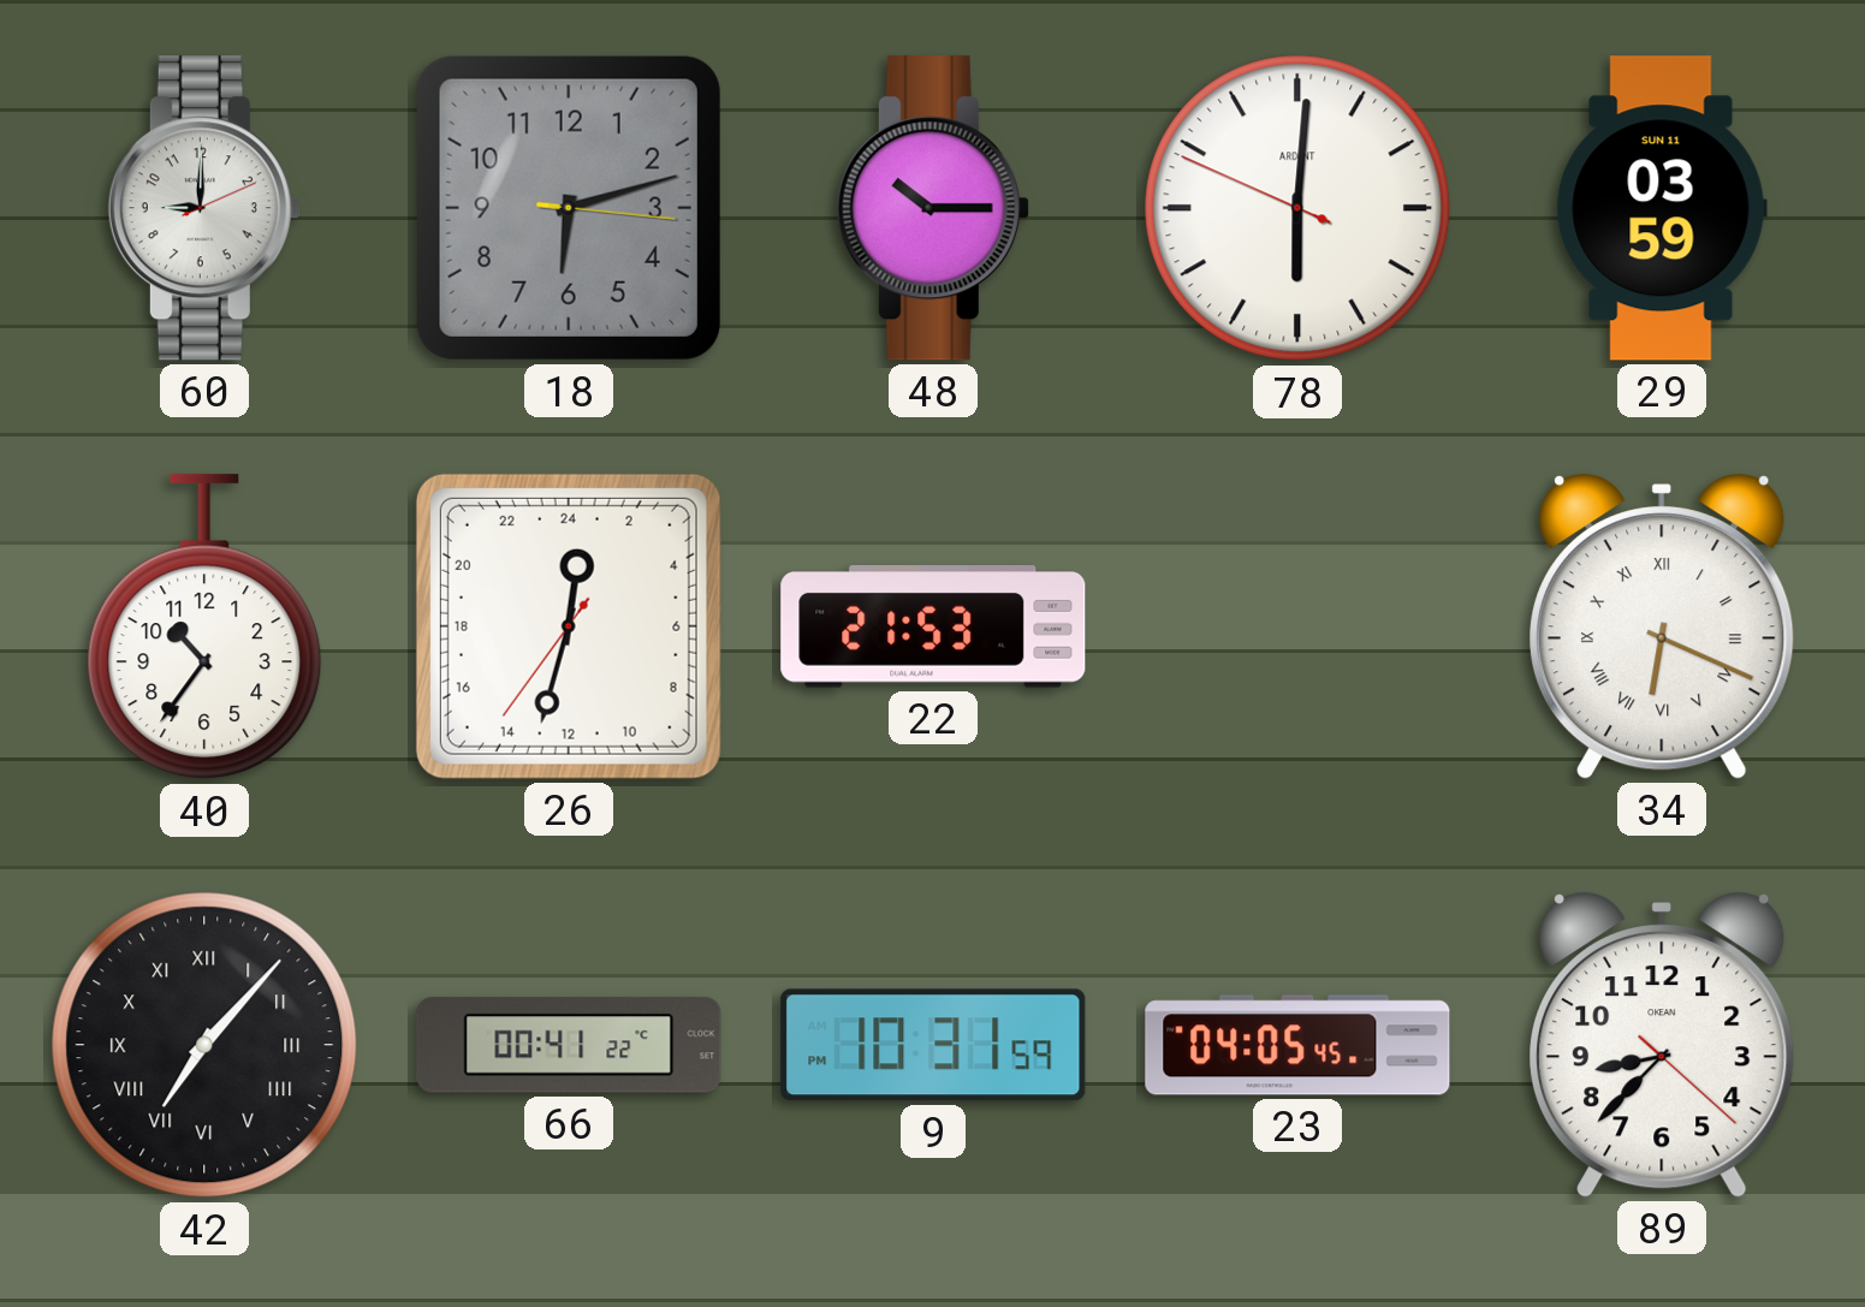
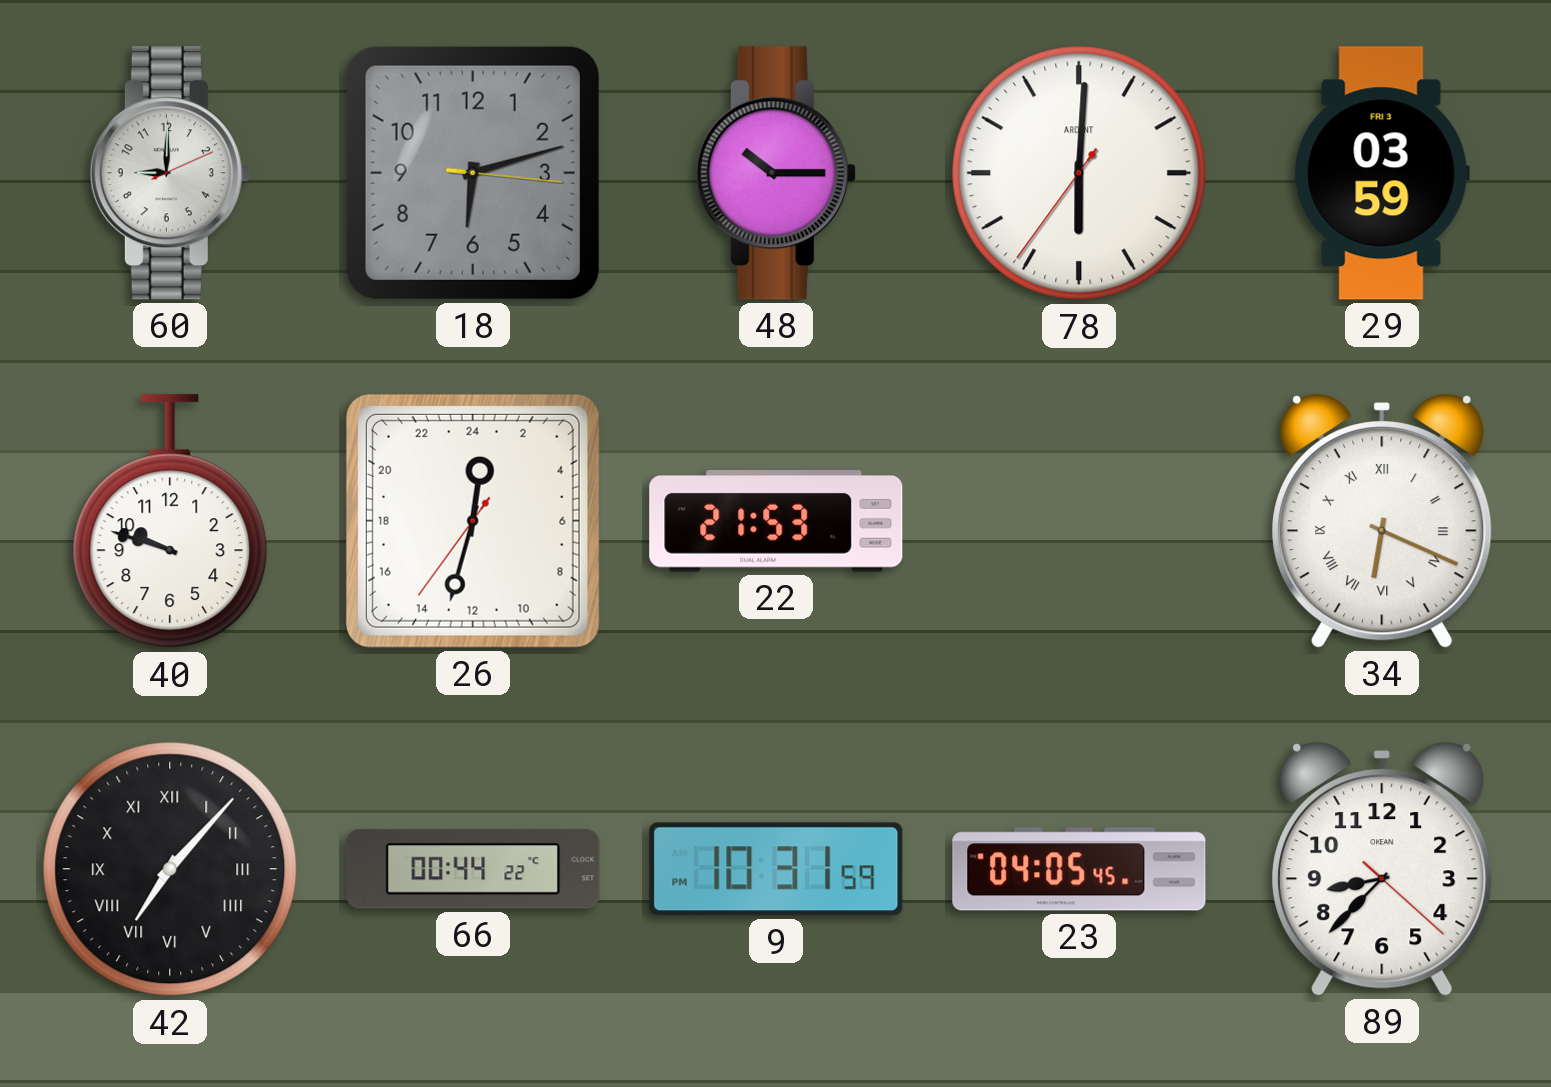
78: 6:00:49 -> 6:00:36
29 date: SUN 11 -> FRI 3
40: 10:36 -> 9:48
66: 00:41 -> 00:44
